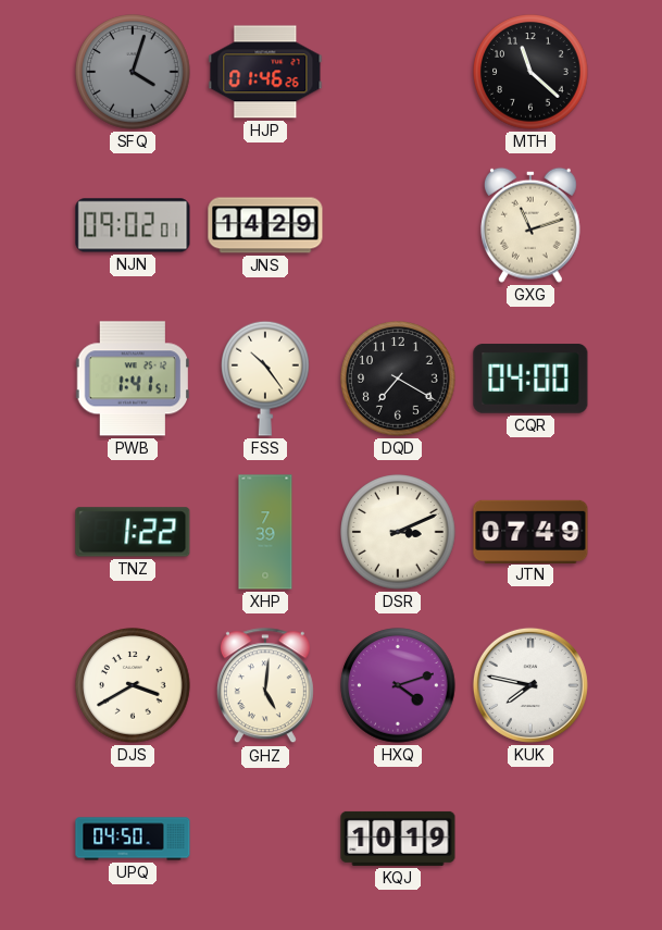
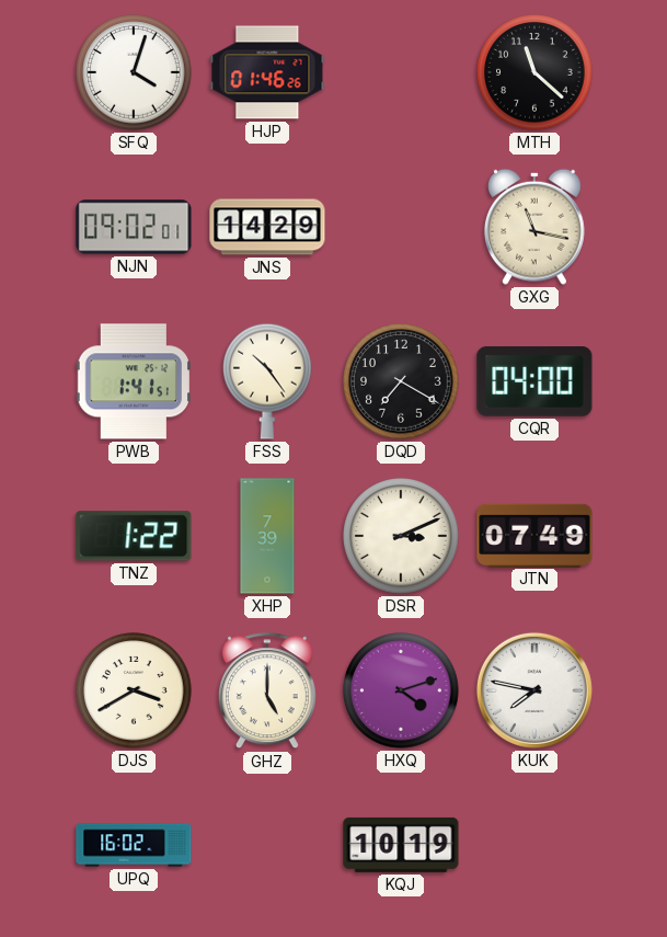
SFQ dial: grey -> white
GXG: 11:12 -> 11:17
GHZ: 5:01 -> 5:00
UPQ: 04:50 -> 16:02
